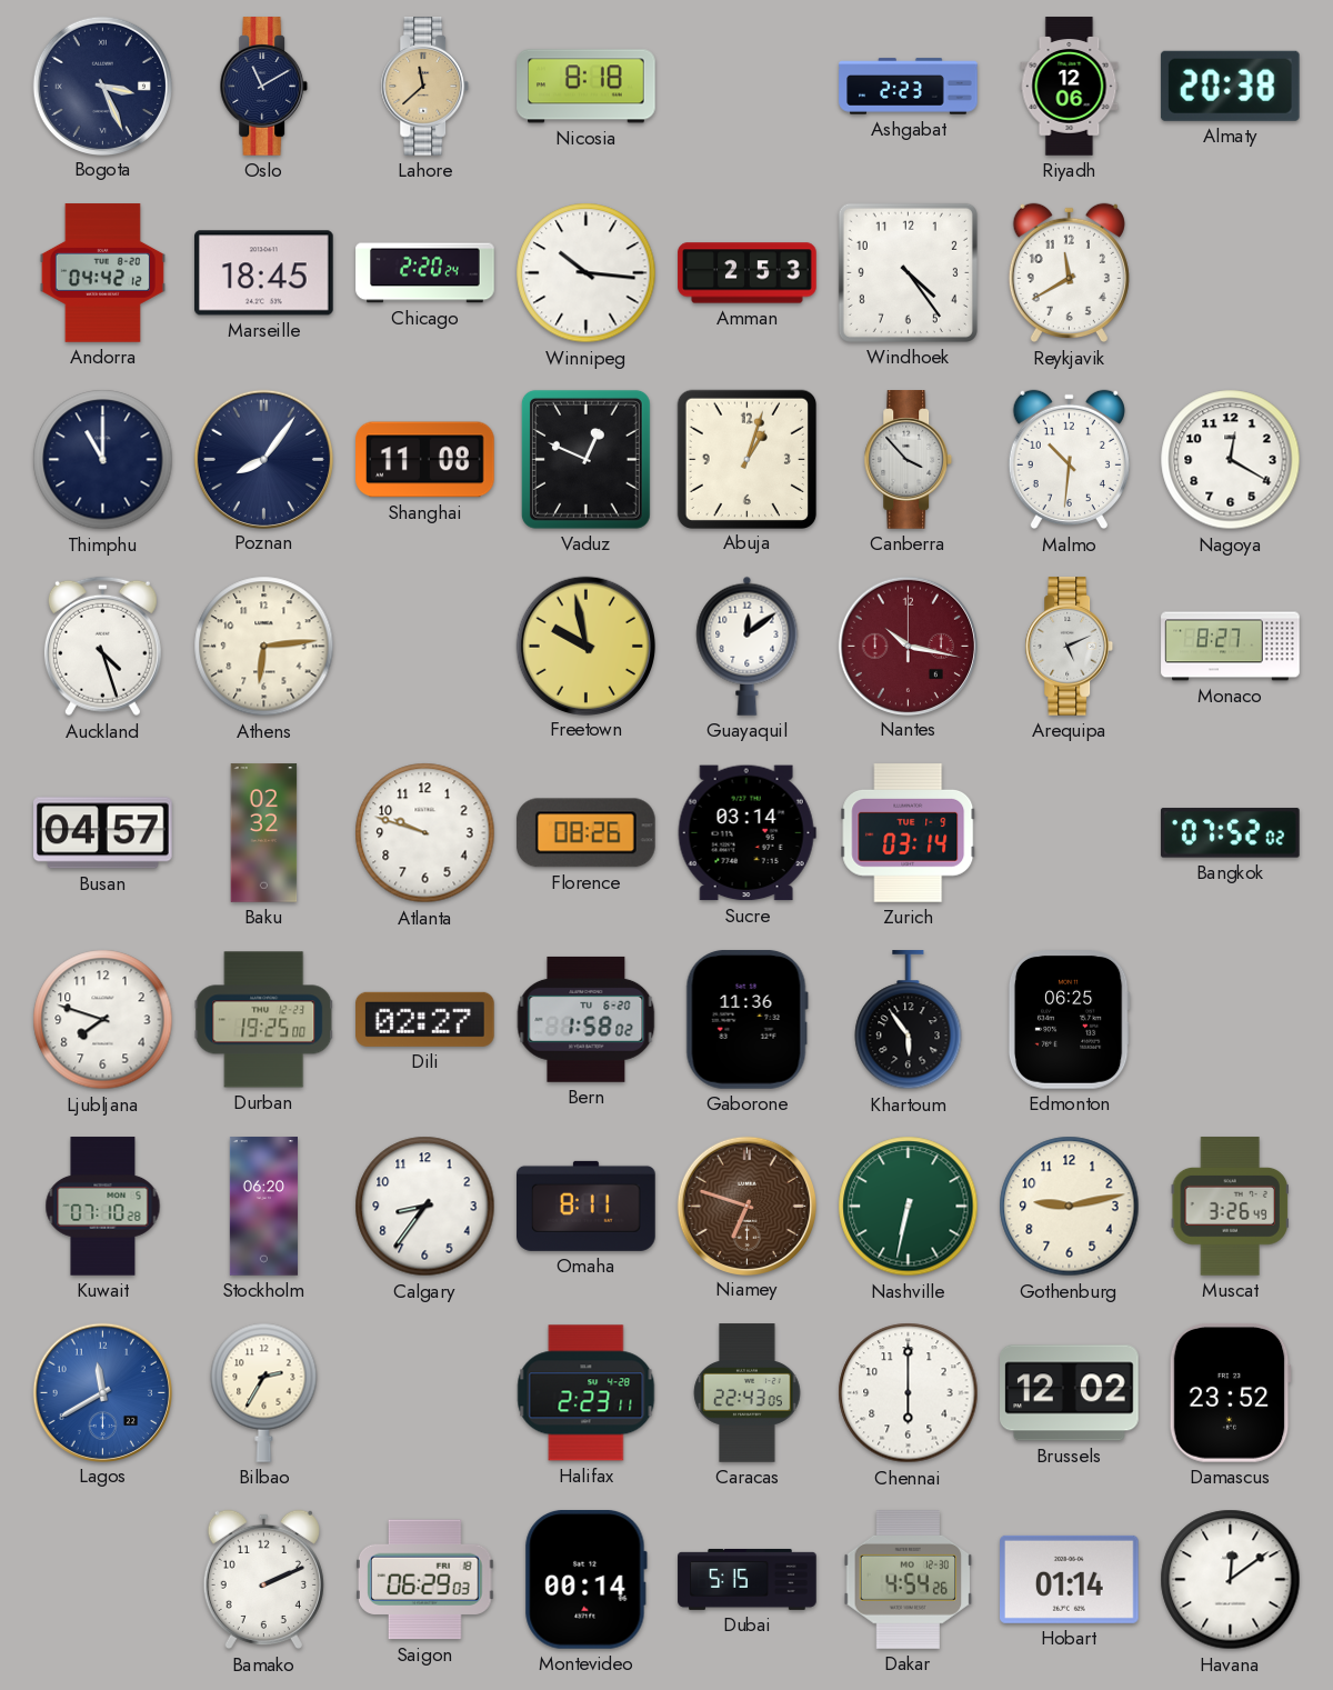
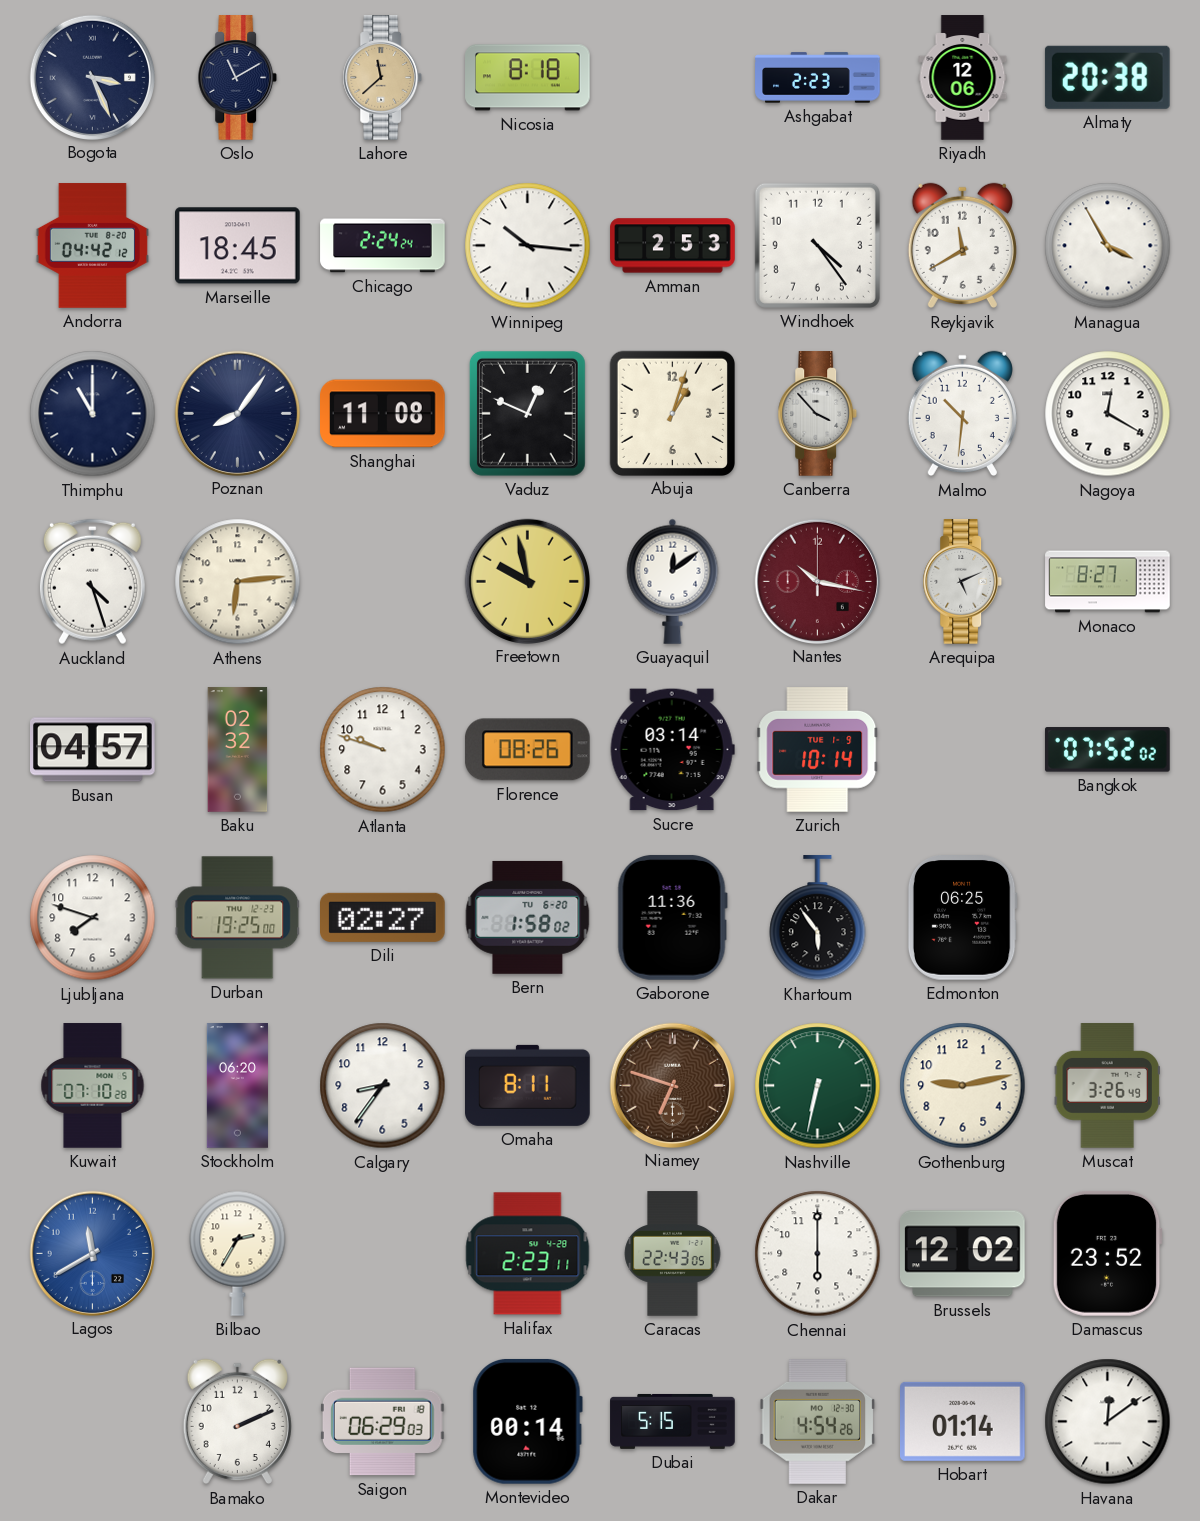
Chicago: 2:20 -> 2:24
Managua: none -> 3:55
Zurich: 03:14 -> 10:14
